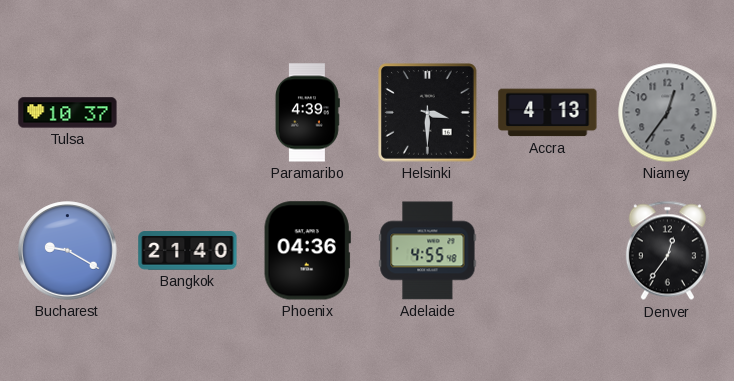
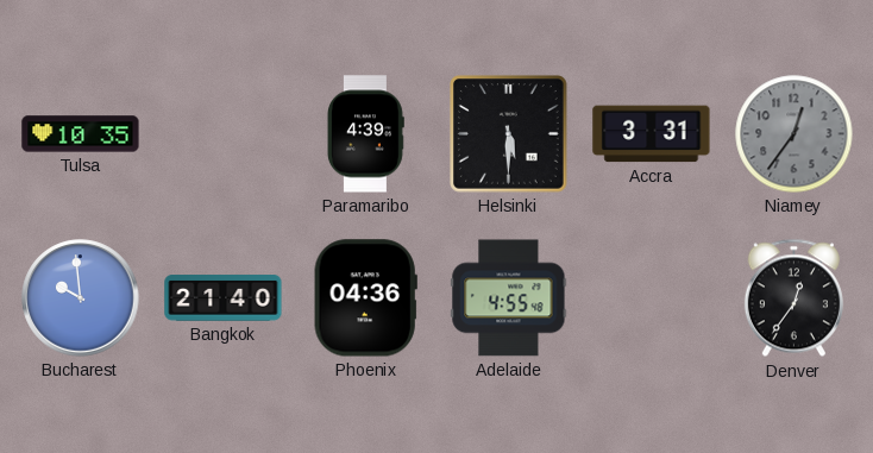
Tulsa: 10:37 -> 10:35
Helsinki: 3:30 -> 5:30
Accra: 4:13 -> 3:31
Bucharest: 9:20 -> 9:59
